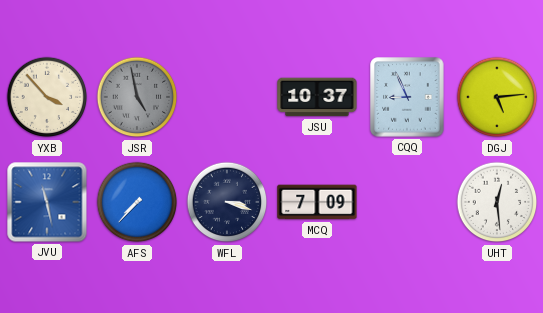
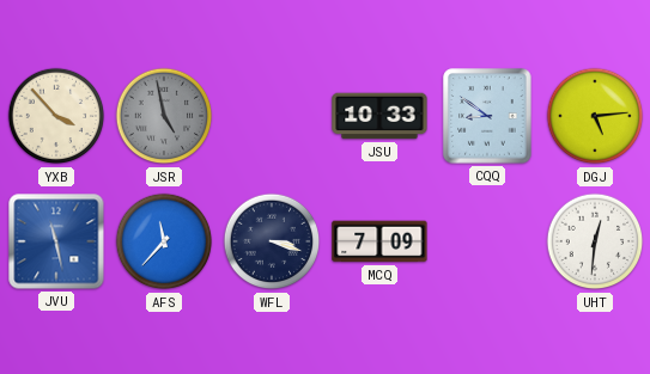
JSU: 10:37 -> 10:33
CQQ: 8:56 -> 8:51
AFS: 7:37 -> 11:37
UHT: 12:29 -> 12:31
